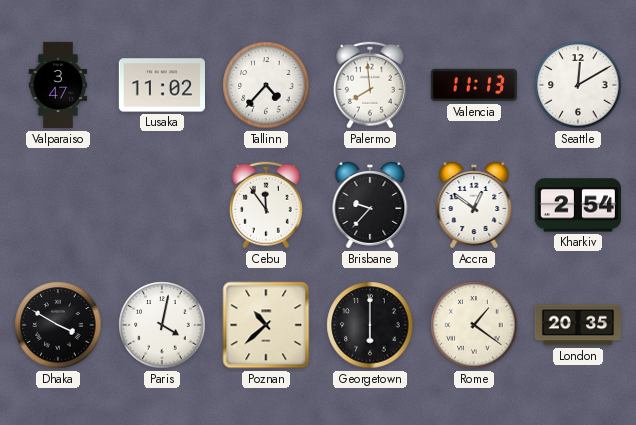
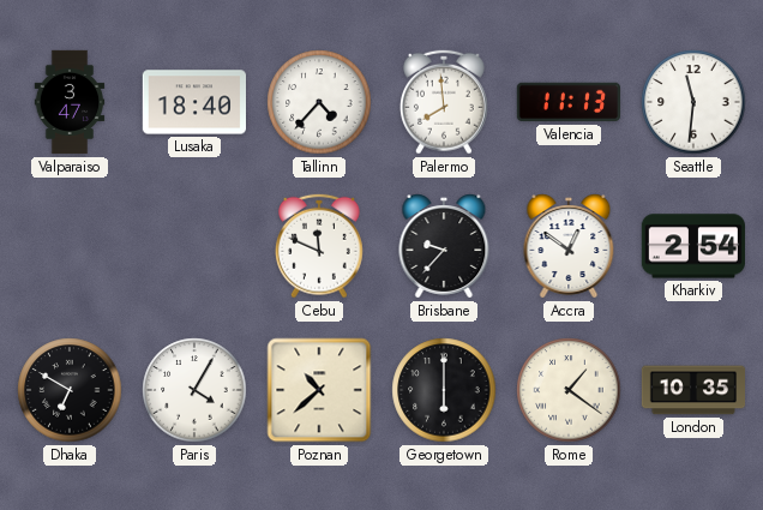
Lusaka: 11:02 -> 18:40
Seattle: 12:10 -> 11:31
Cebu: 11:54 -> 11:49
Dhaka: 3:50 -> 6:50
Paris: 4:02 -> 4:05
London: 20:35 -> 10:35
